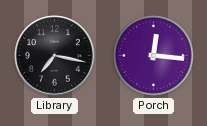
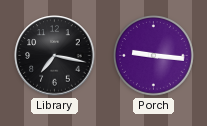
Porch: 12:16 -> 9:16
